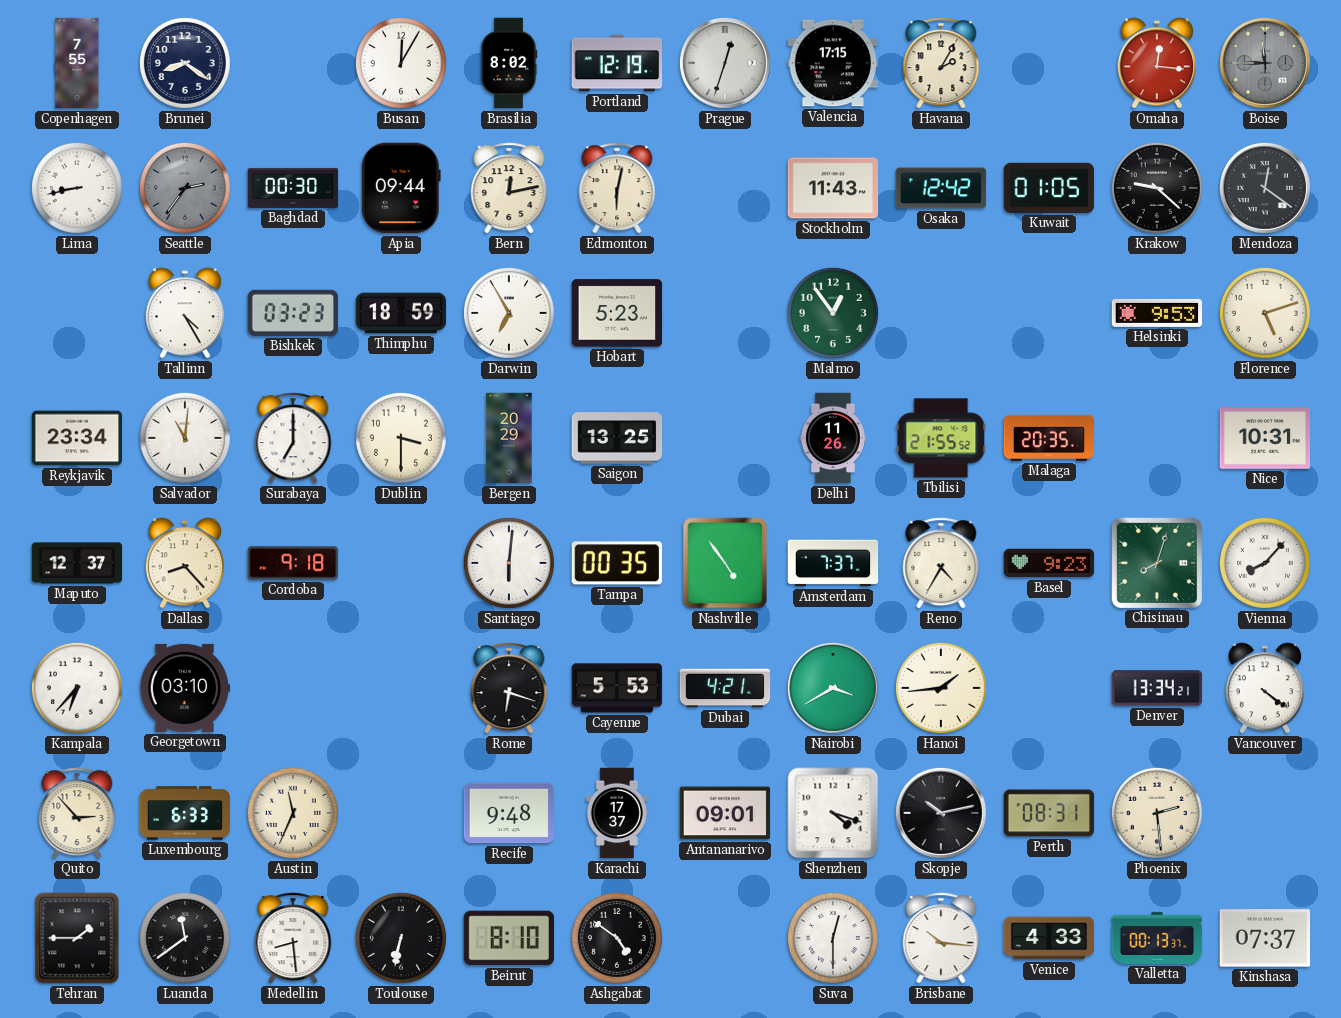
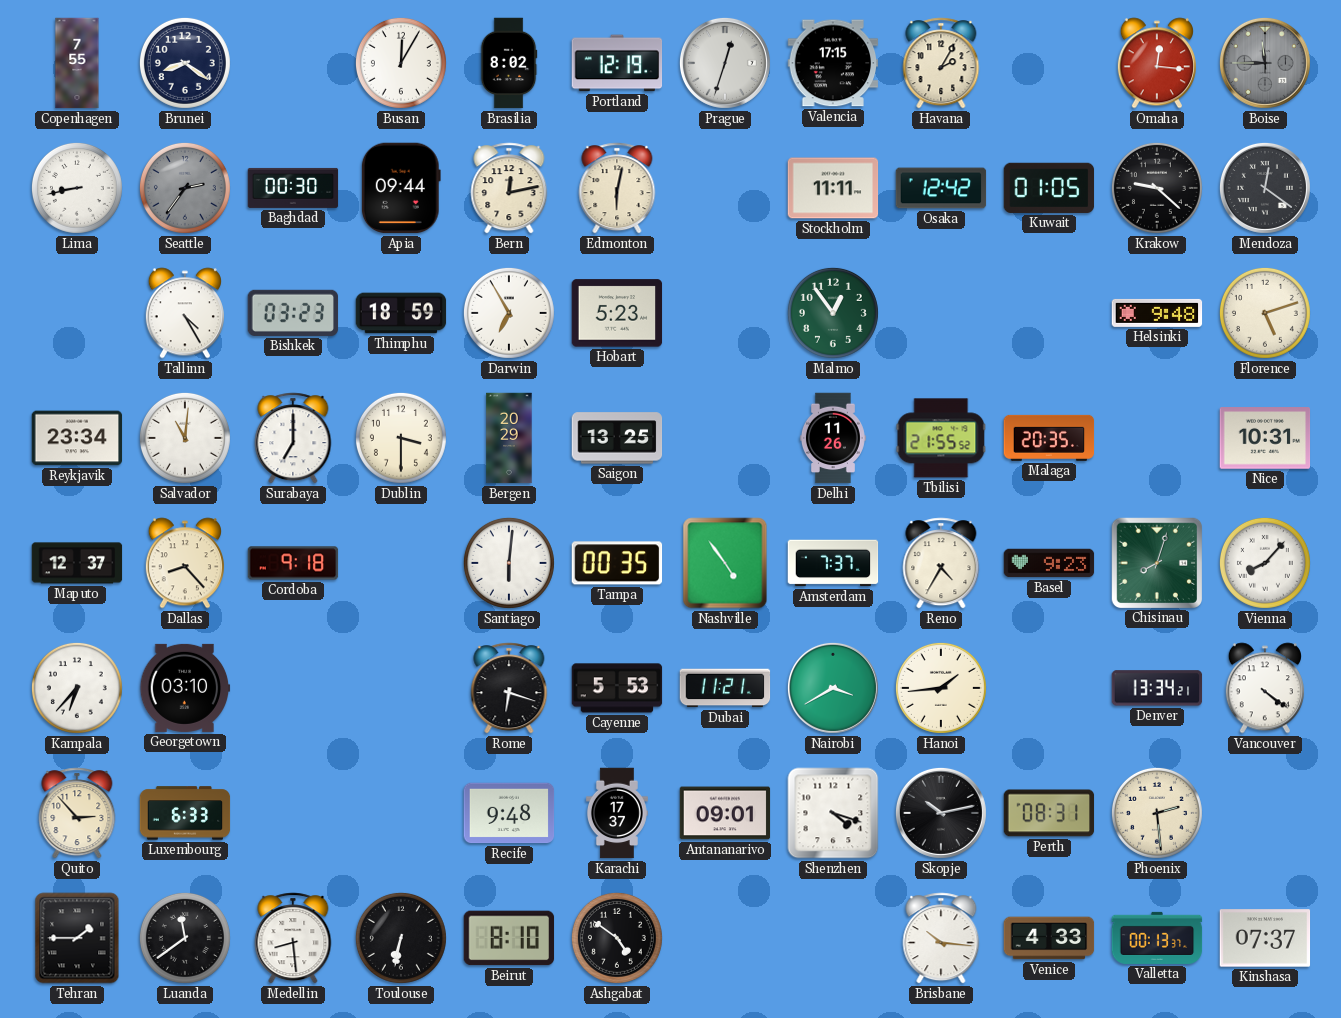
Stockholm: 11:43 -> 11:11
Helsinki: 9:53 -> 9:48
Dubai: 4:21 -> 11:21
Austin: 11:34 -> none
Suva: 12:30 -> none
